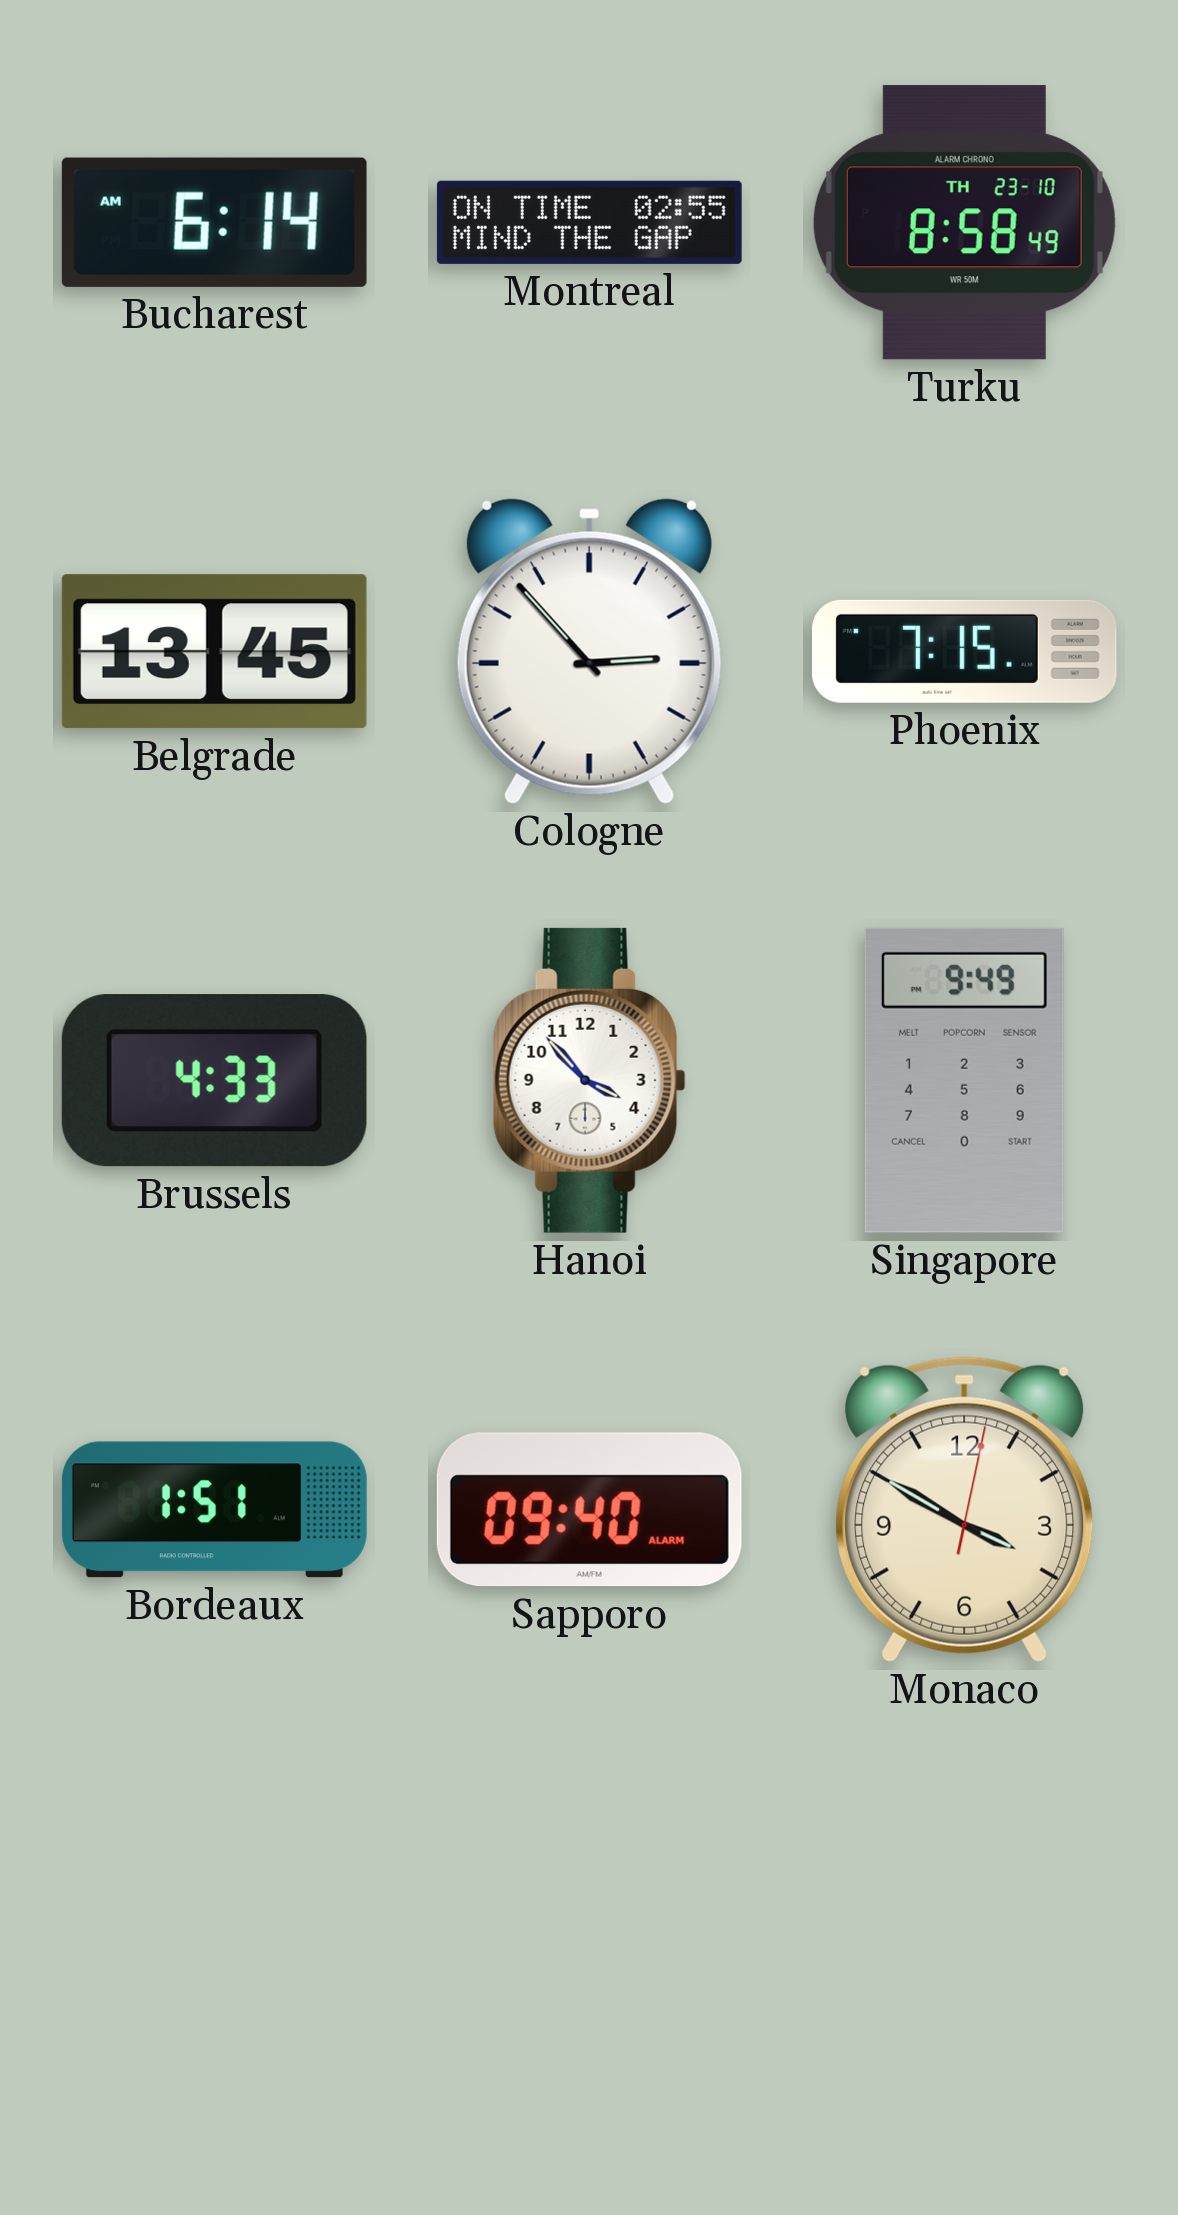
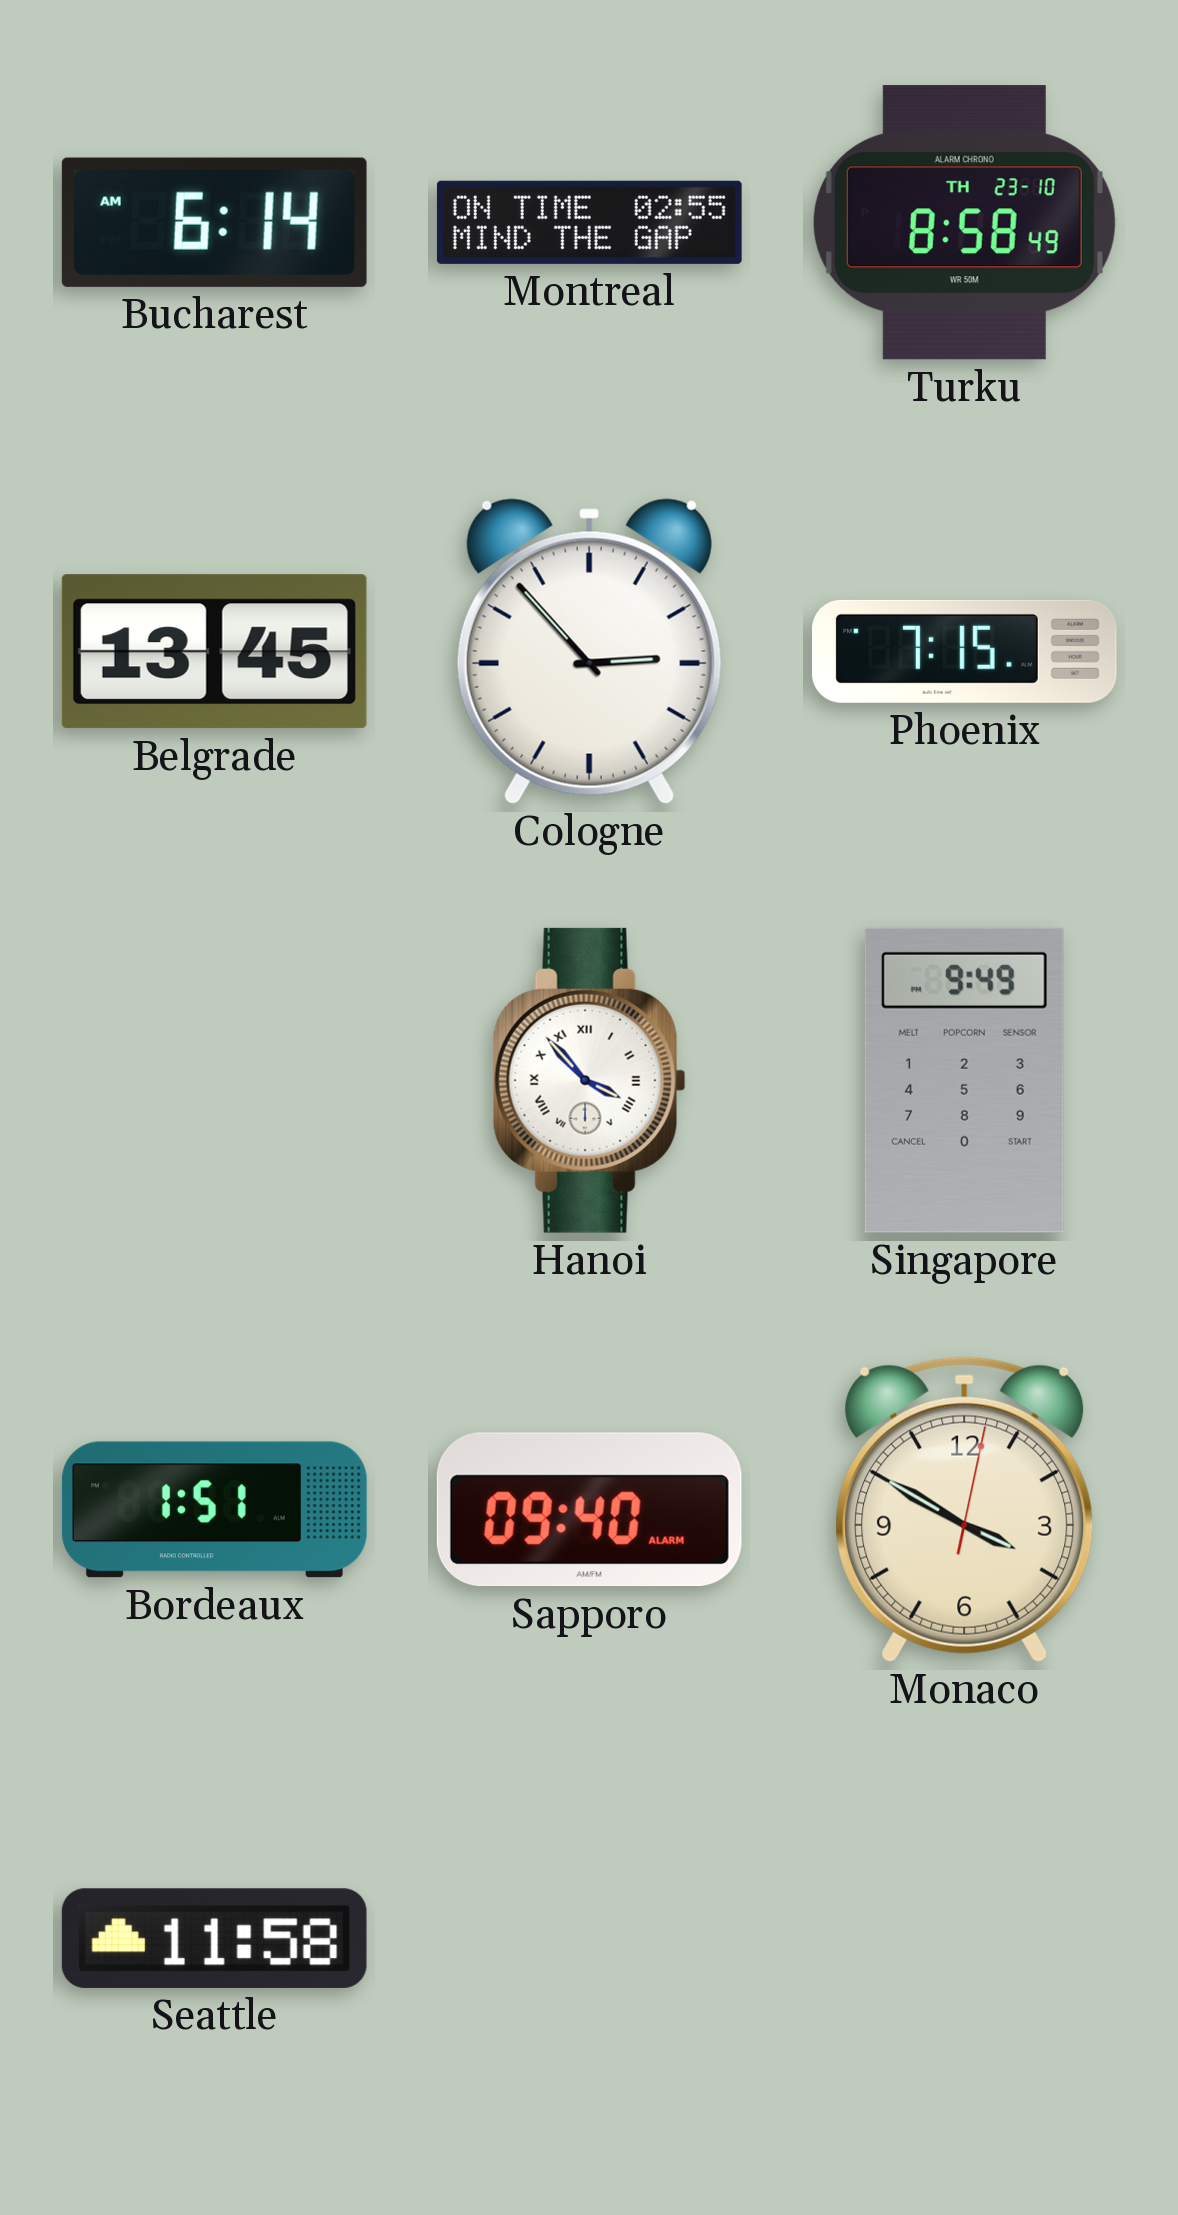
Brussels: 4:33 -> none
Hanoi numerals: Arabic -> Roman
Seattle: none -> 11:58
